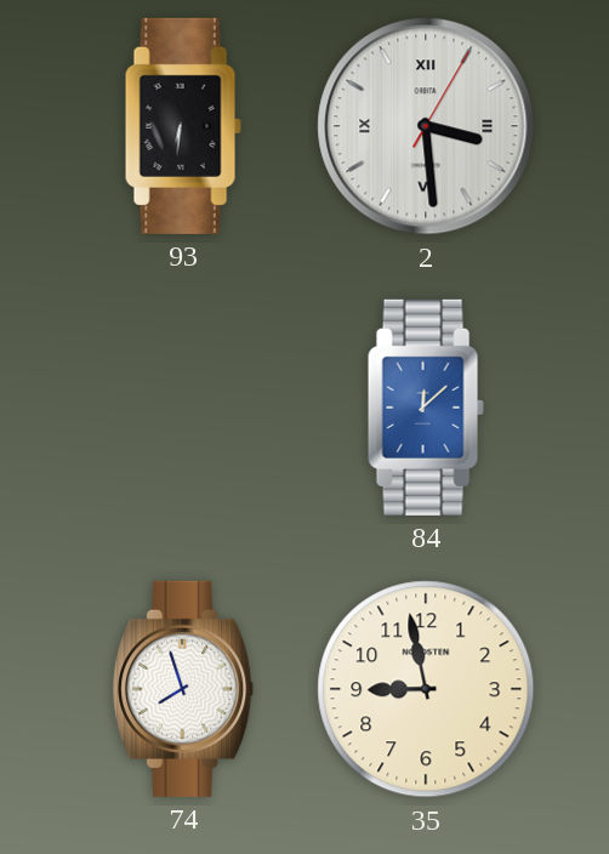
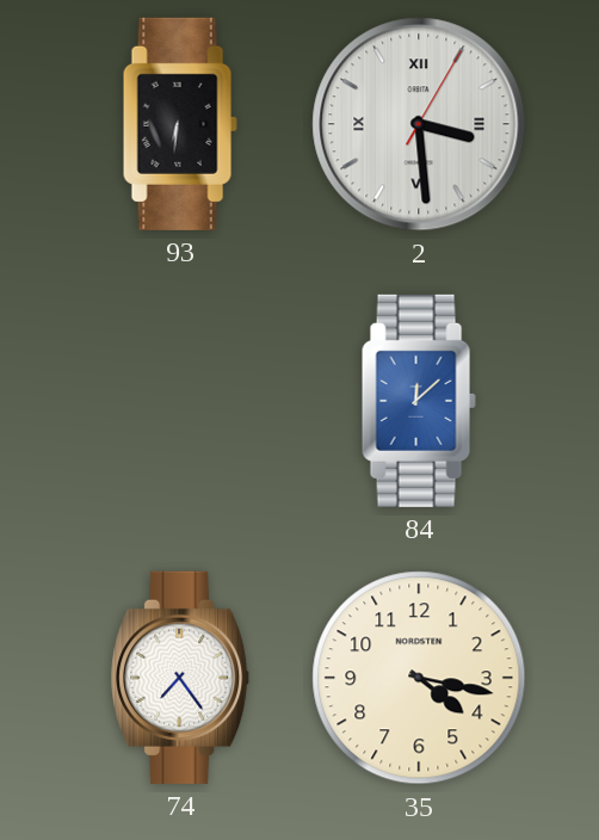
74: 7:57 -> 7:24
35: 8:58 -> 4:17
